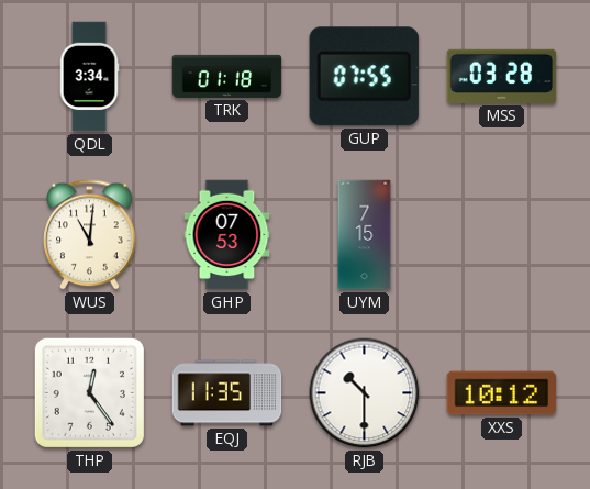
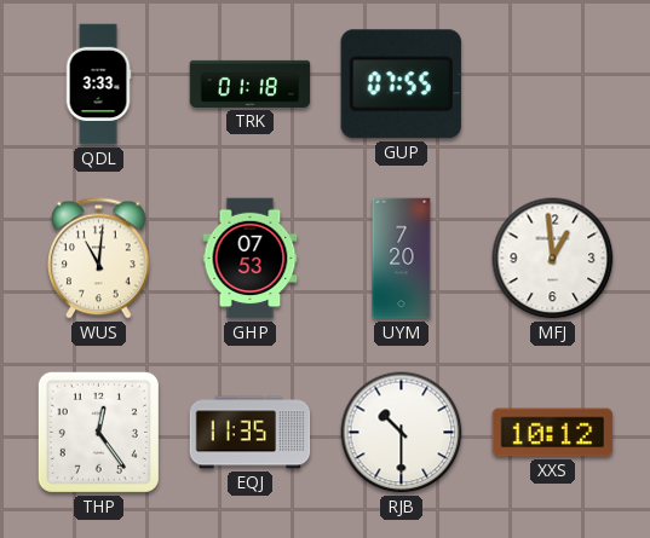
QDL: 3:34 -> 3:33
MSS: 03:28 -> none
UYM: 7:15 -> 7:20
MFJ: none -> 12:59
